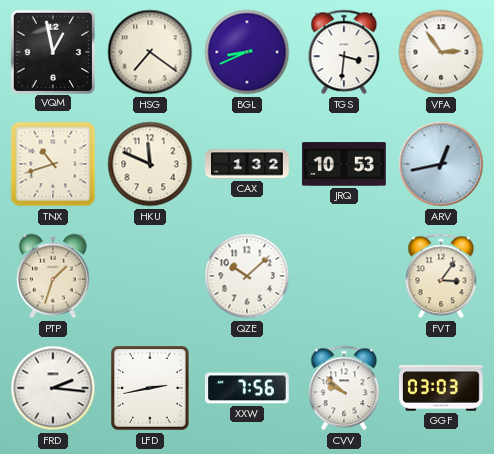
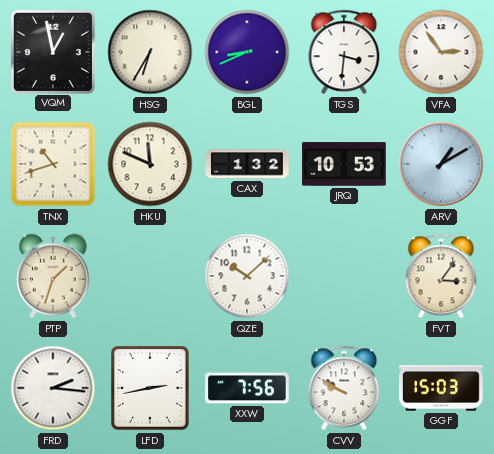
HSG: 7:21 -> 6:35
ARV: 12:43 -> 1:10
CVV: 9:52 -> 9:50
GGF: 03:03 -> 15:03
